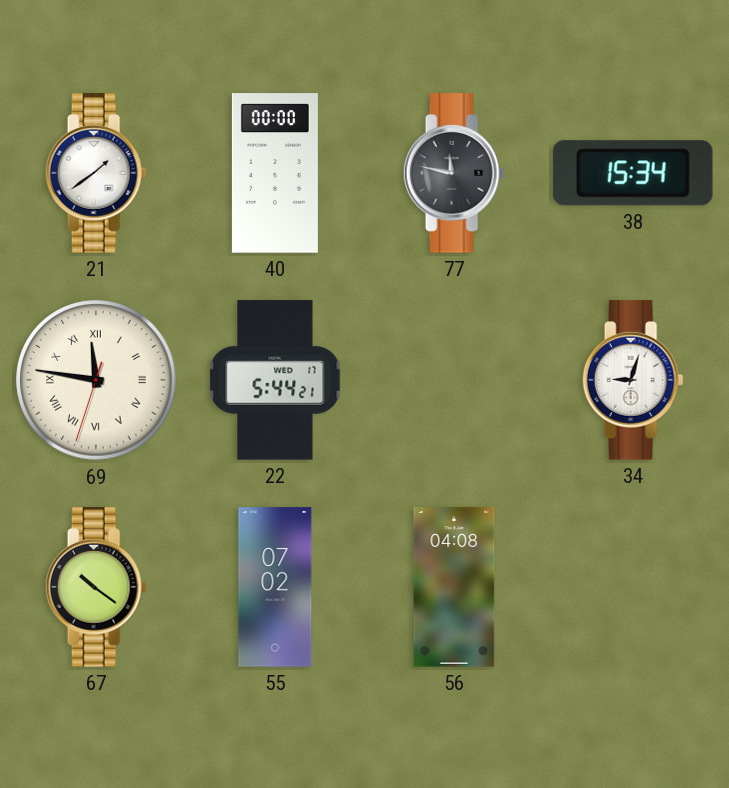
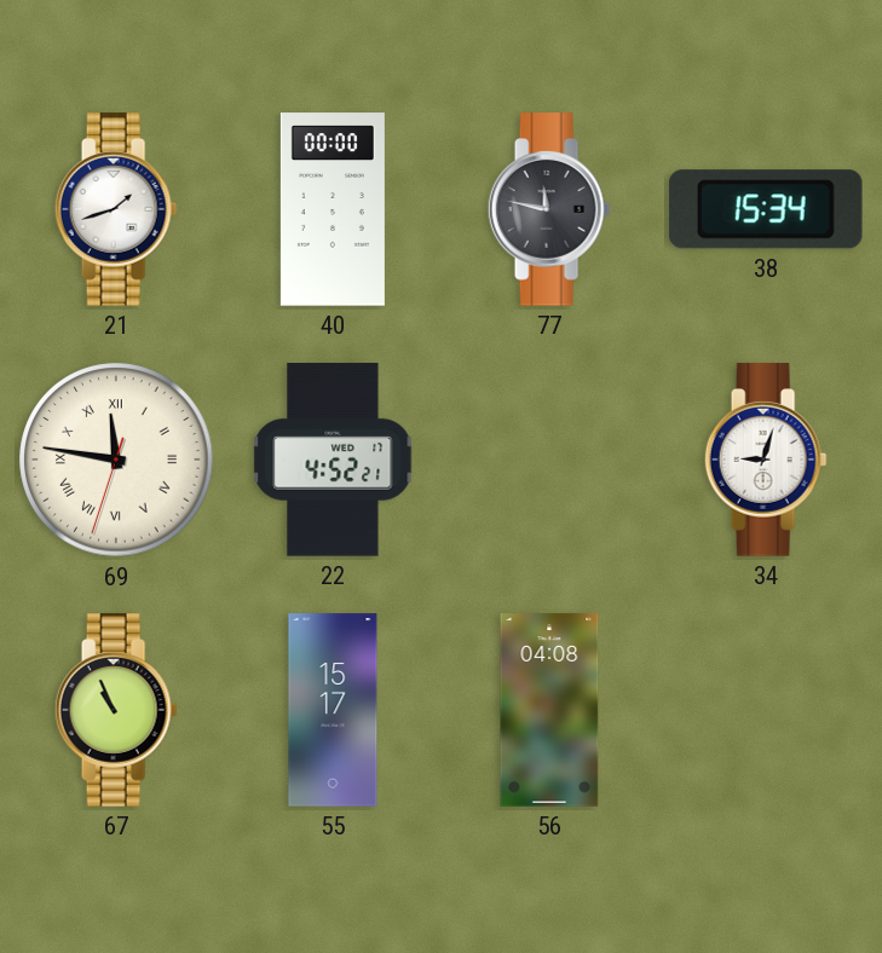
21: 1:39 -> 1:42
22: 5:44 -> 4:52
67: 10:21 -> 10:56
55: 07:02 -> 15:17
